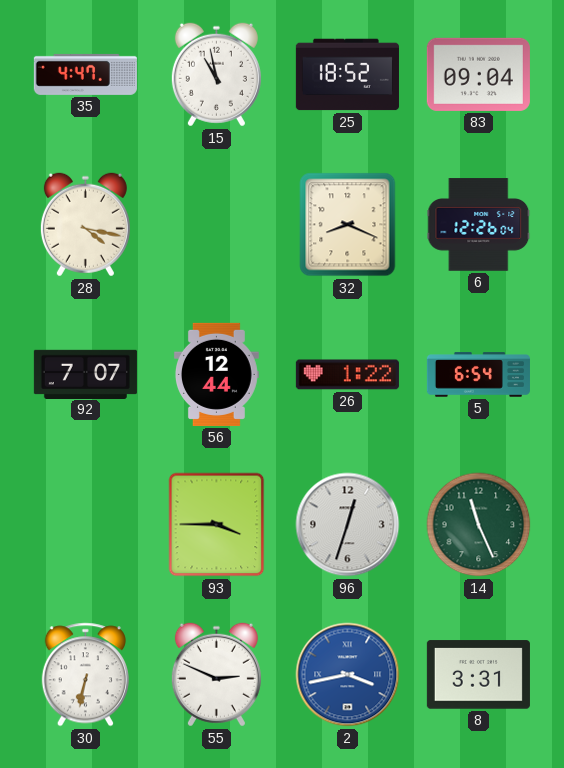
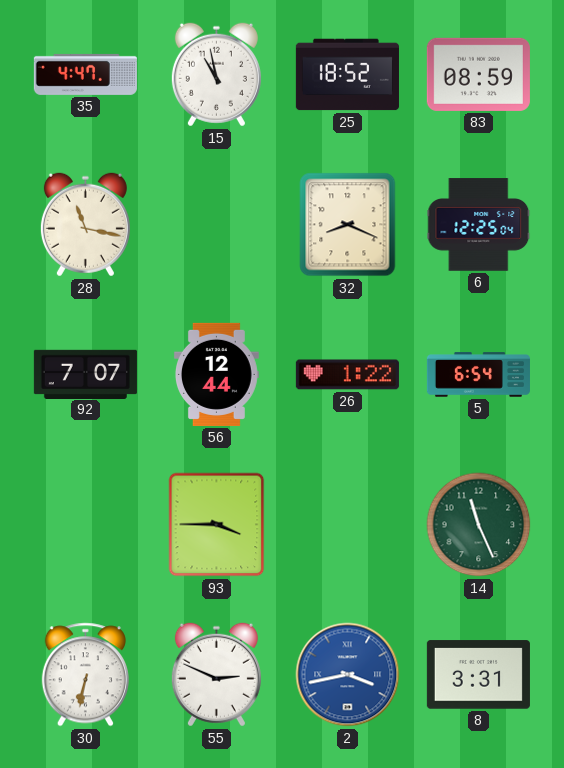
83: 09:04 -> 08:59
28: 4:17 -> 11:17
6: 12:26 -> 12:25
96: 12:33 -> none
